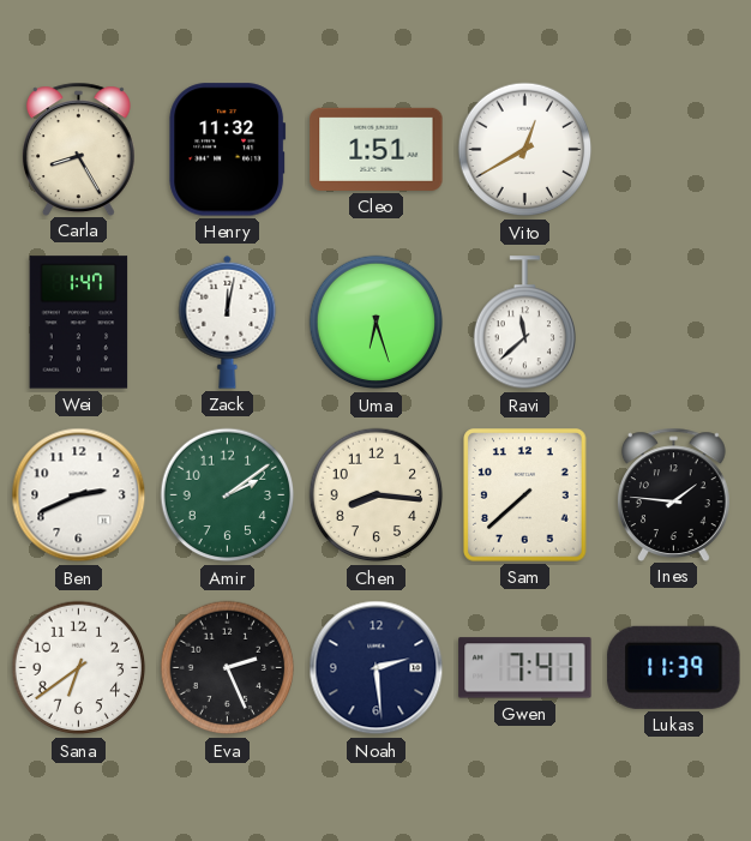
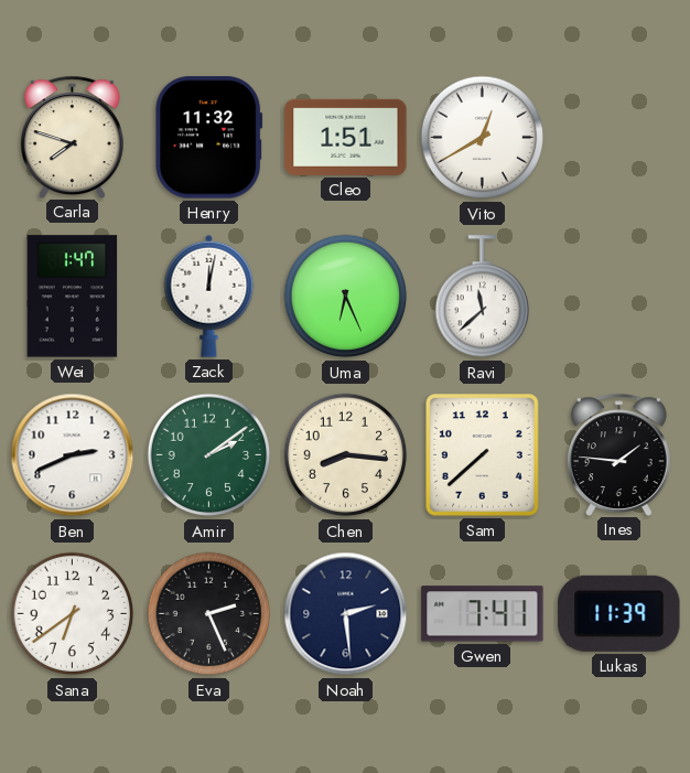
Carla: 8:25 -> 7:48
Uma: 6:27 -> 6:26
